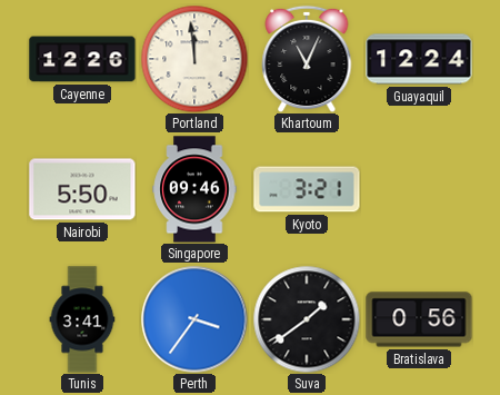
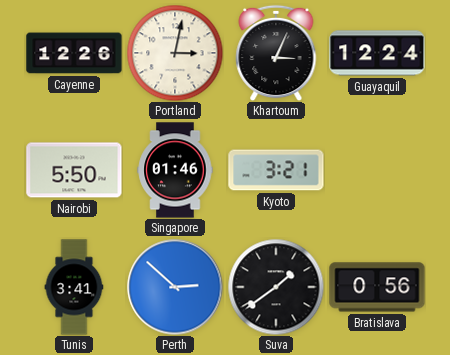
Portland: 11:59 -> 3:02
Khartoum: 11:04 -> 3:04
Singapore: 09:46 -> 01:46
Perth: 3:36 -> 2:52
